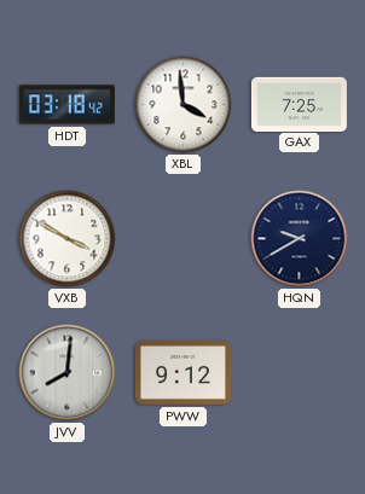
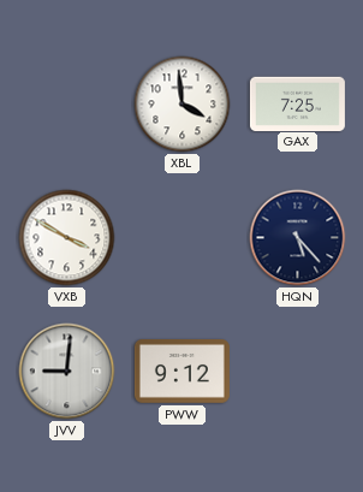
HDT: 03:18 -> none
HQN: 9:40 -> 5:23
JVV: 8:01 -> 9:01
